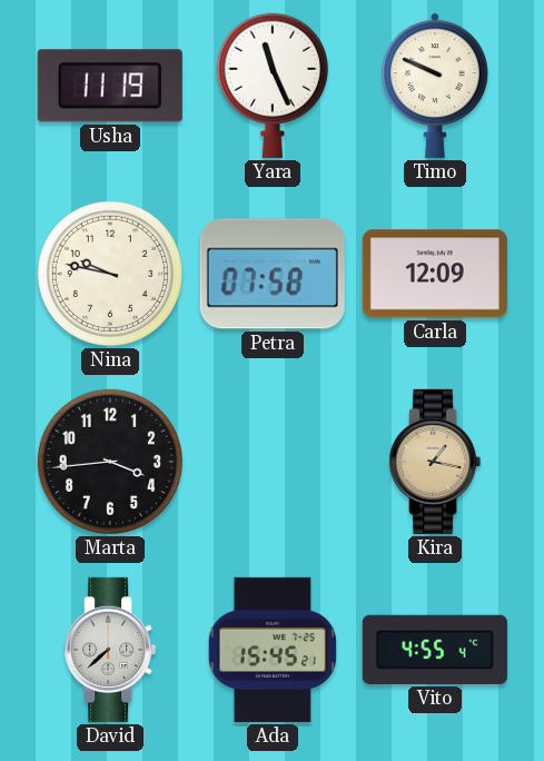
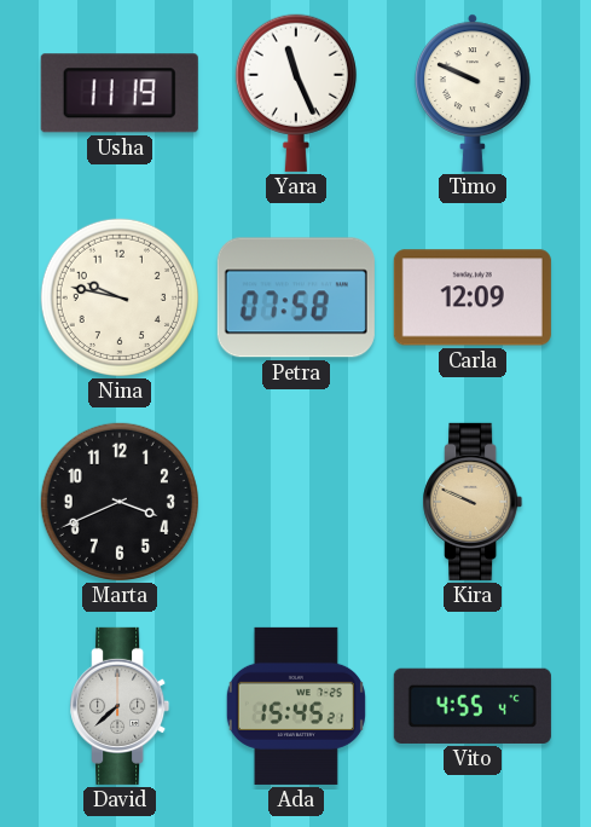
Marta: 3:44 -> 3:41
Kira: 1:17 -> 9:49
